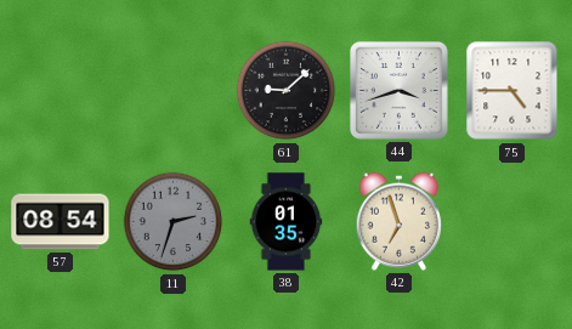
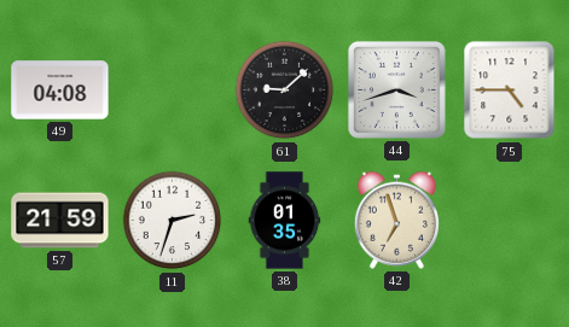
49: none -> 04:08
57: 08:54 -> 21:59
11 dial: grey -> white
